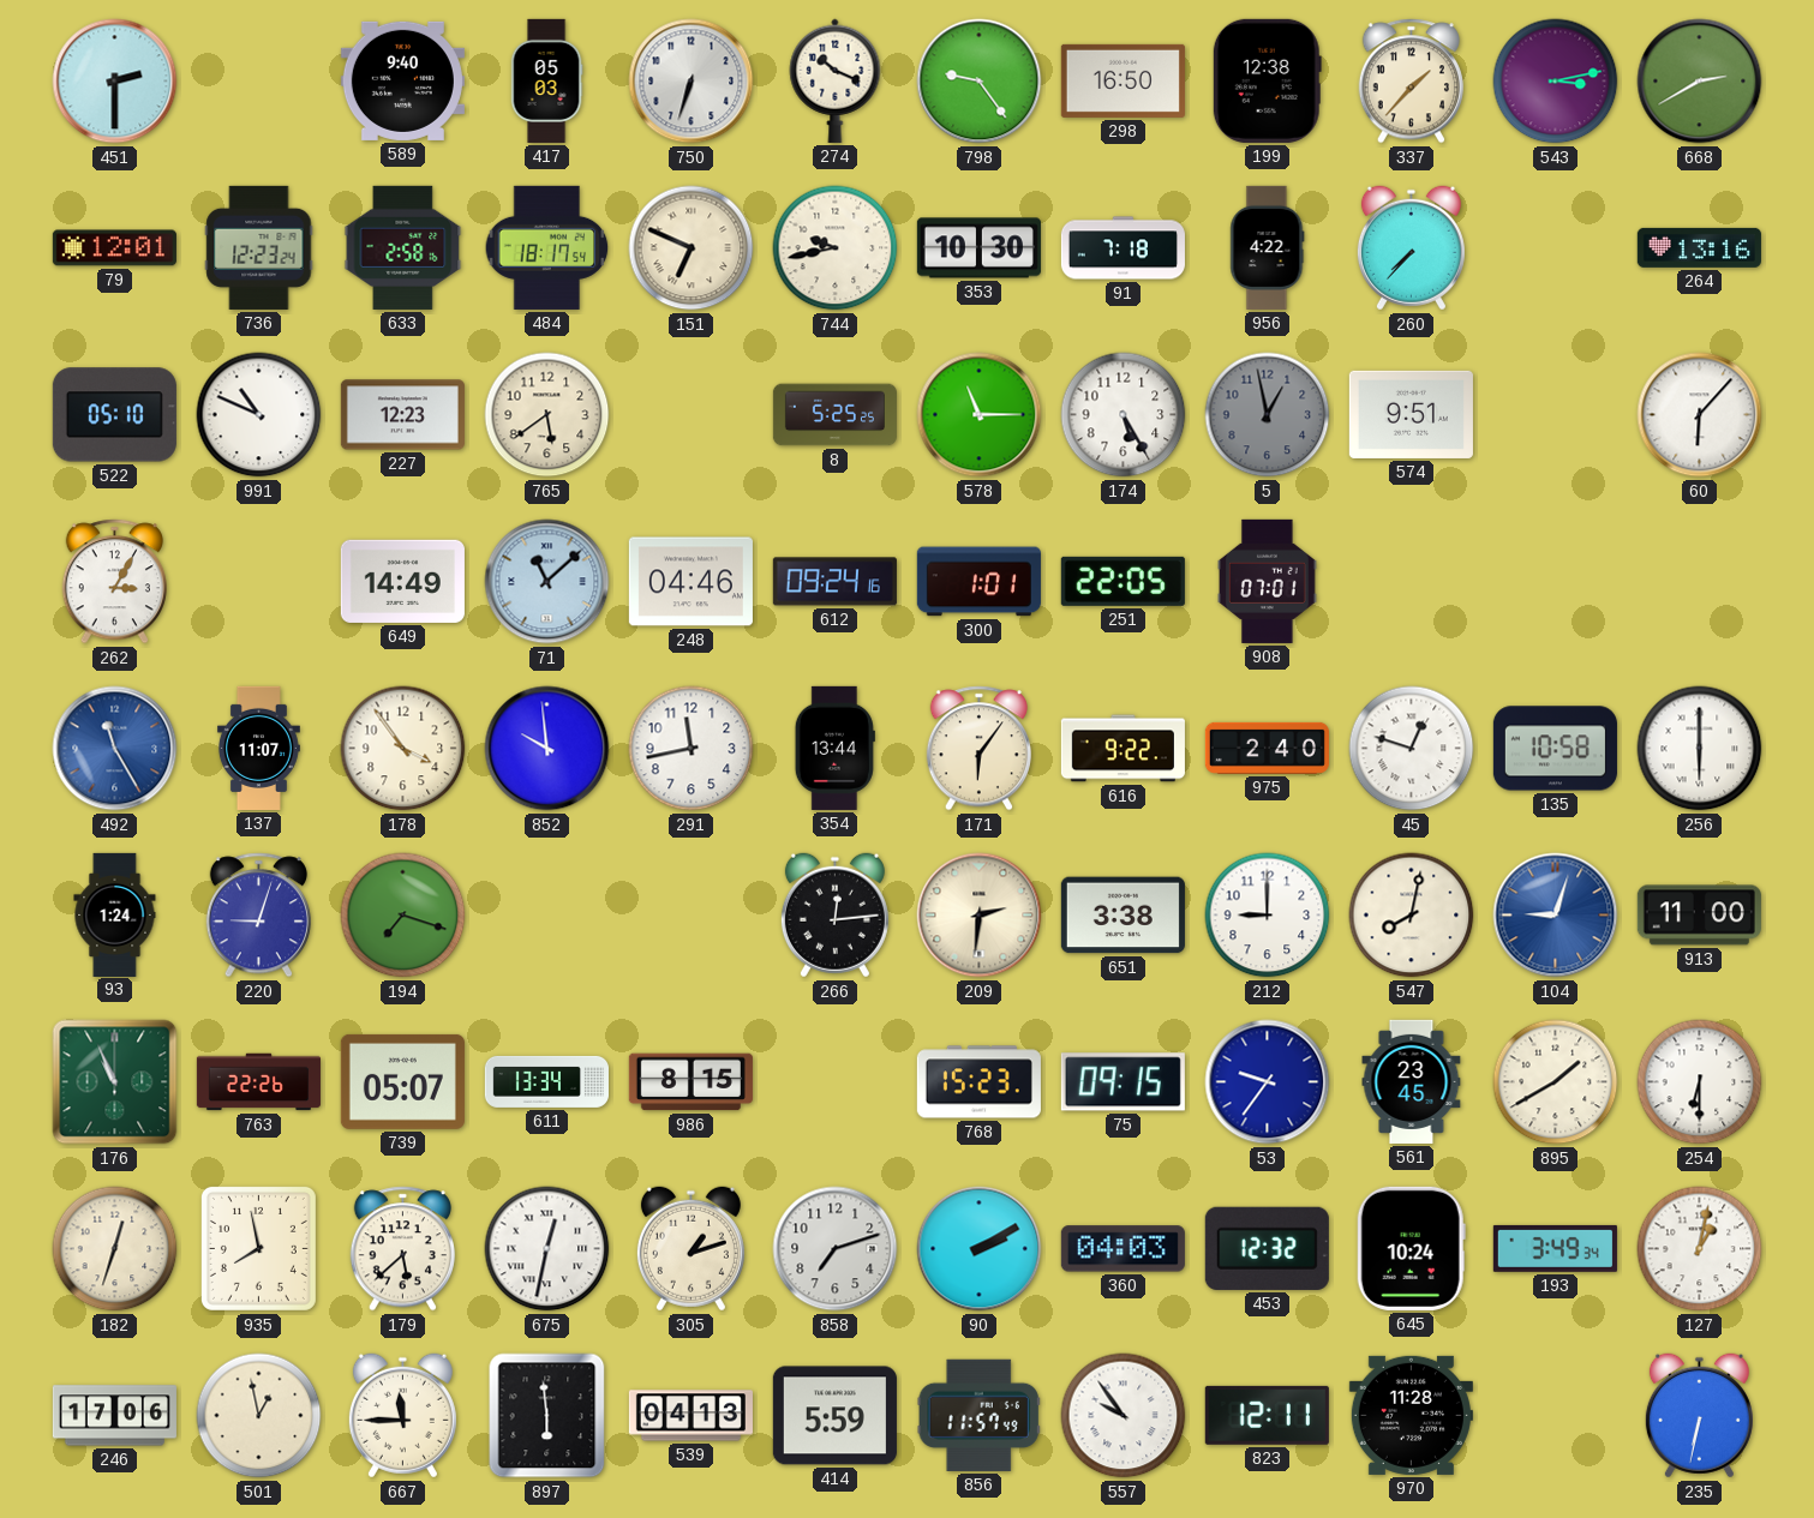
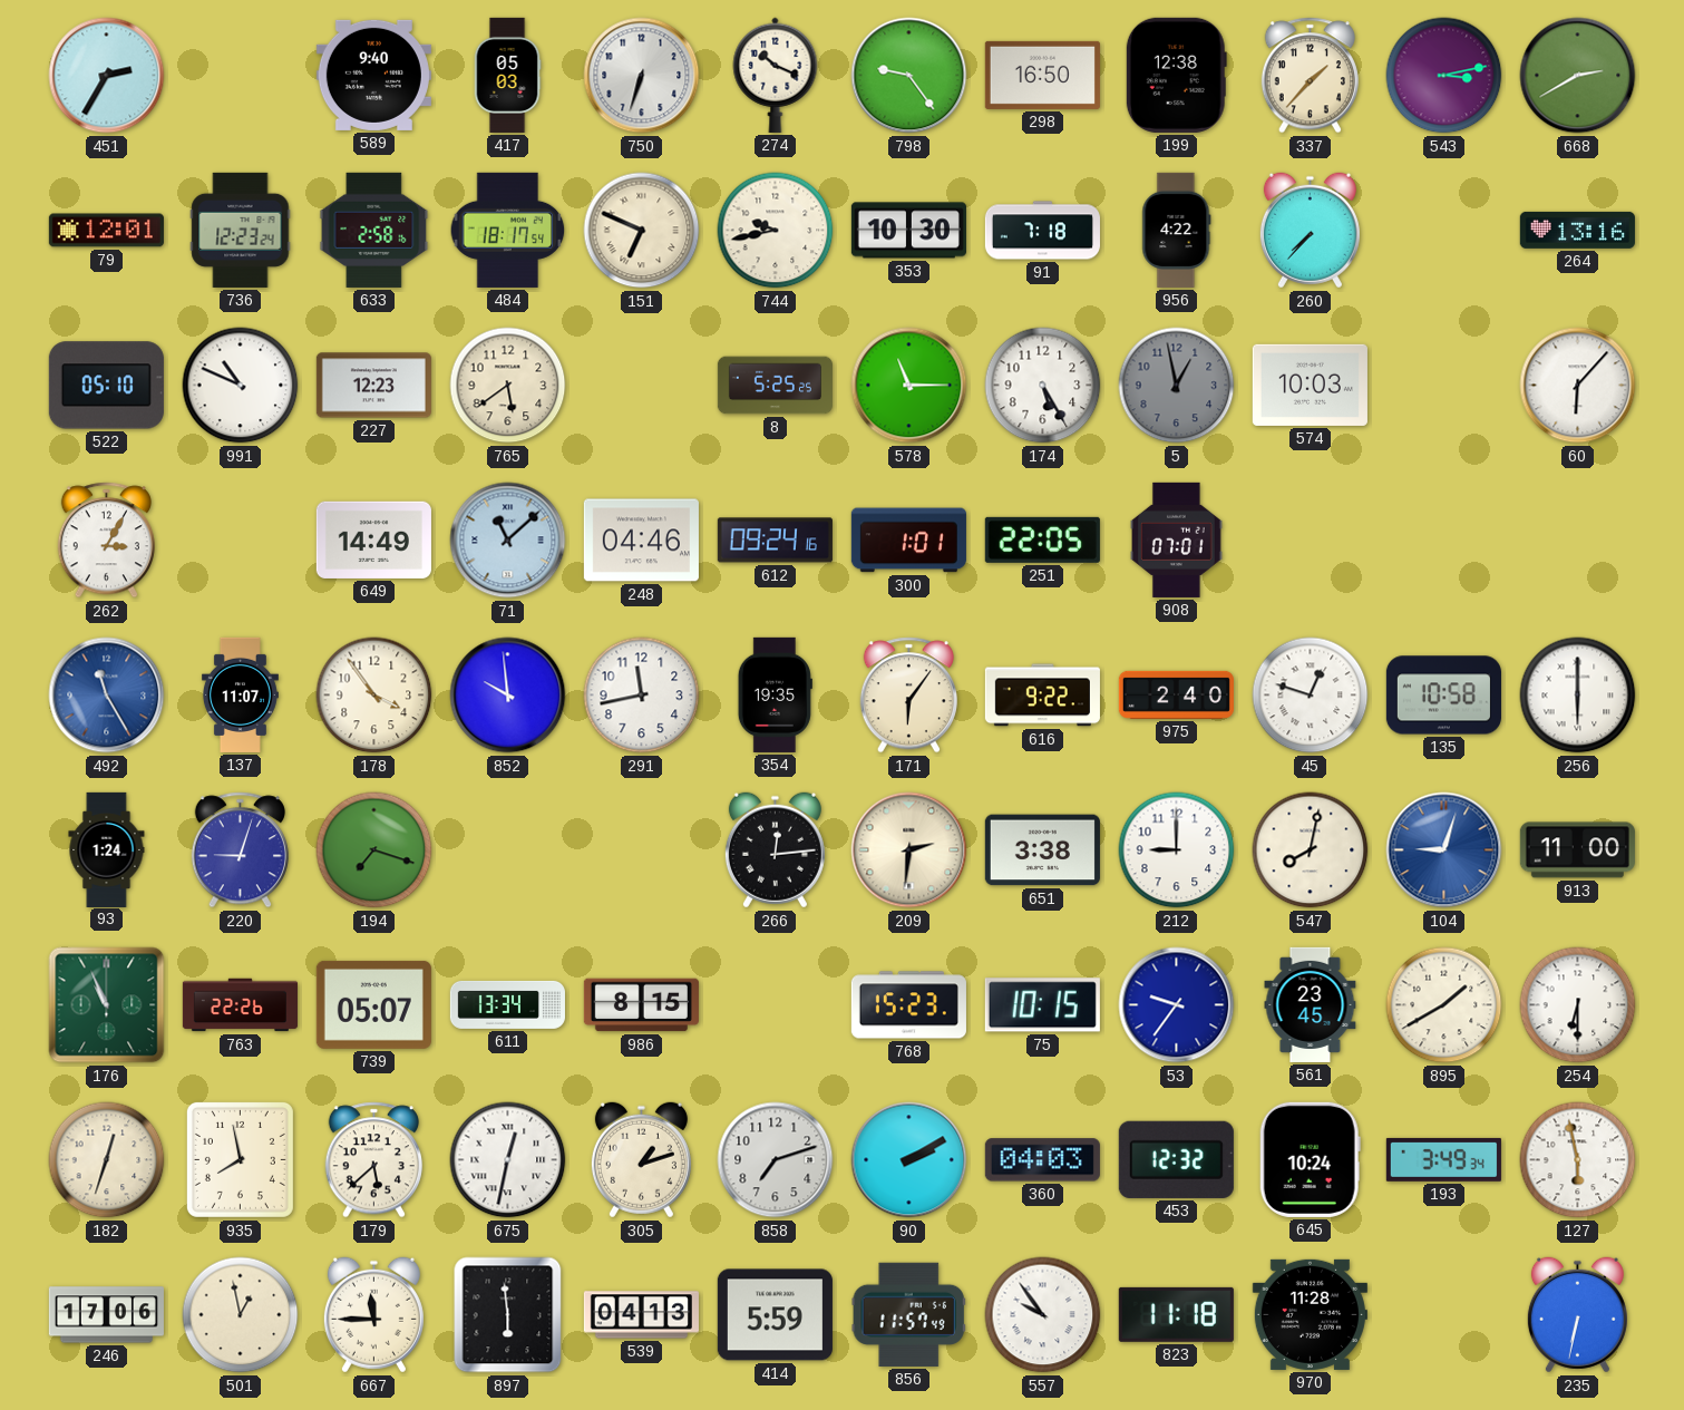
451: 2:30 -> 2:35
574: 9:51 -> 10:03
354: 13:44 -> 19:35
75: 09:15 -> 10:15
127: 1:02 -> 5:58
823: 12:11 -> 11:18
